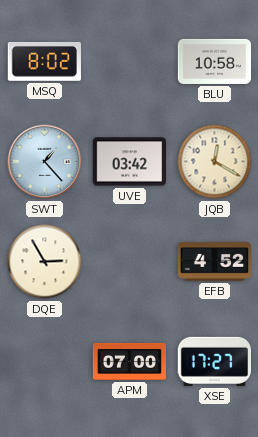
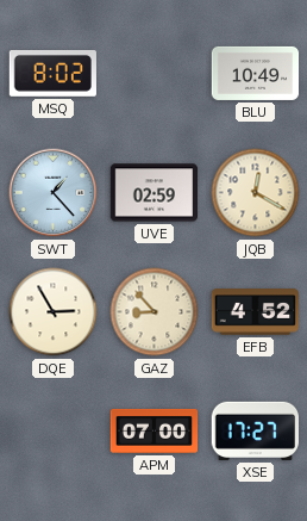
BLU: 10:58 -> 10:49
UVE: 03:42 -> 02:59
GAZ: none -> 8:53
